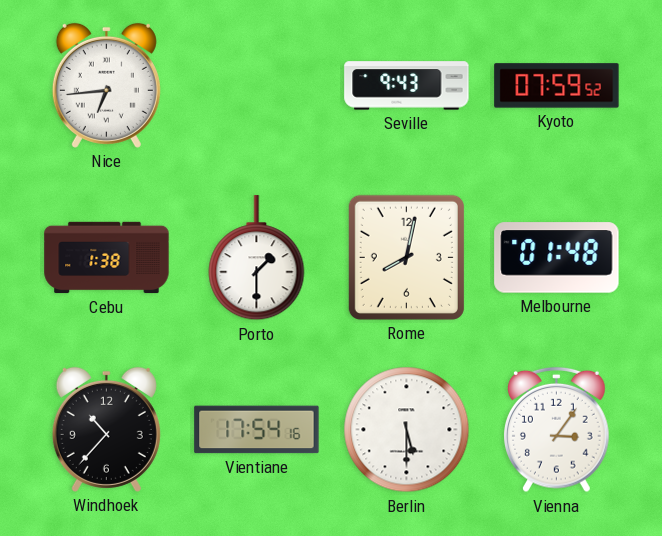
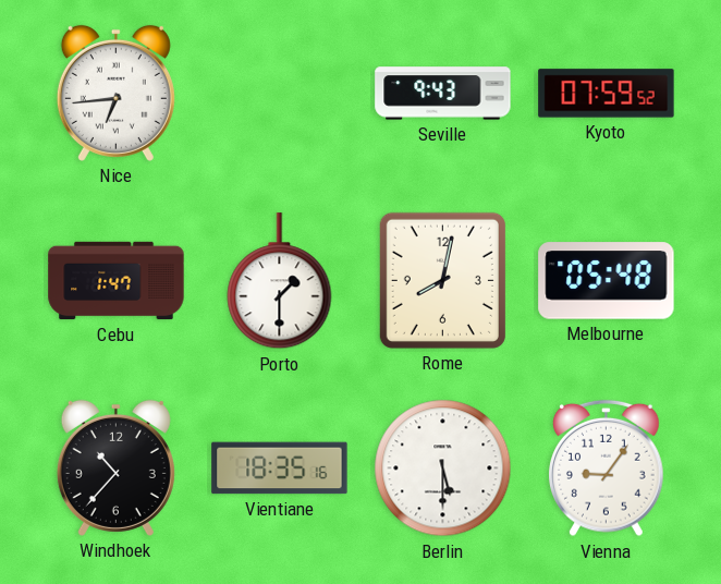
Cebu: 1:38 -> 1:47
Melbourne: 01:48 -> 05:48
Vientiane: 17:54 -> 18:35
Vienna: 3:06 -> 9:06
